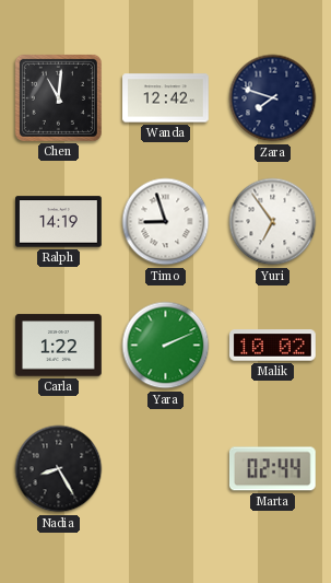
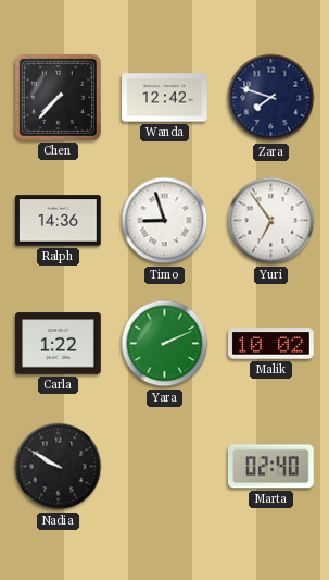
Chen: 11:01 -> 7:37
Ralph: 14:19 -> 14:36
Nadia: 8:25 -> 9:50
Marta: 02:44 -> 02:40
